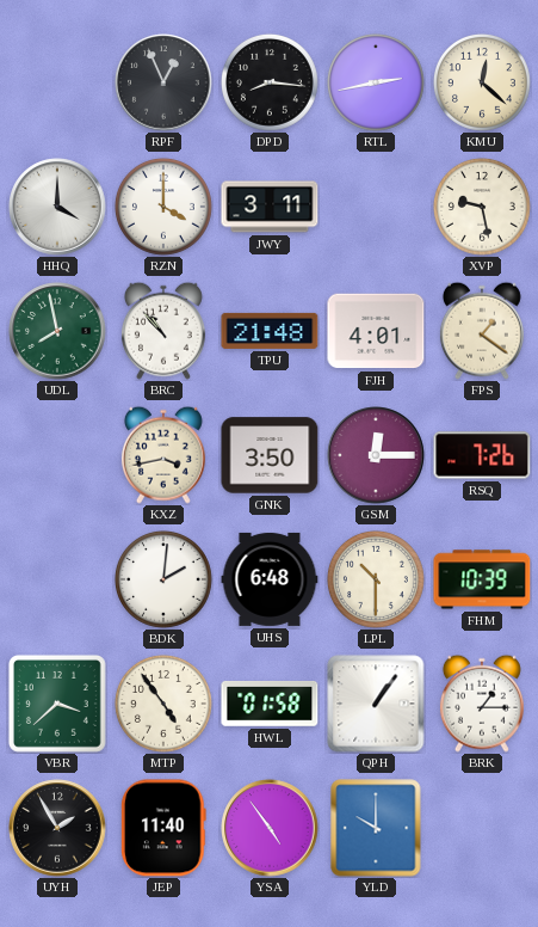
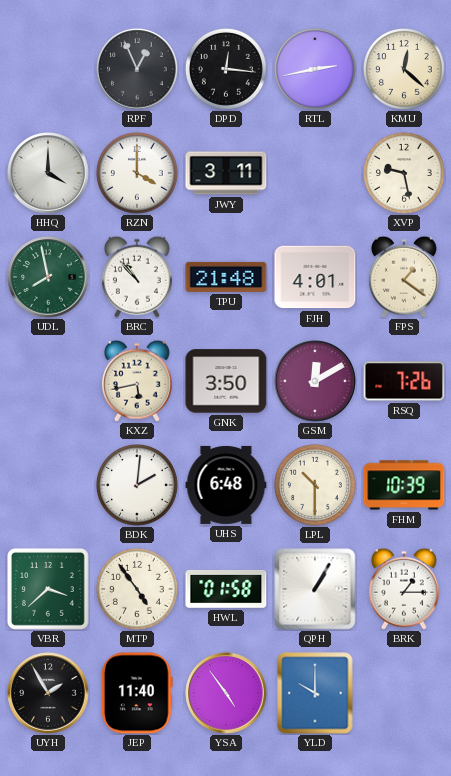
DPD: 8:16 -> 12:16
KXZ: 3:43 -> 5:43
GSM: 12:15 -> 12:10
QPH: 1:06 -> 1:05
